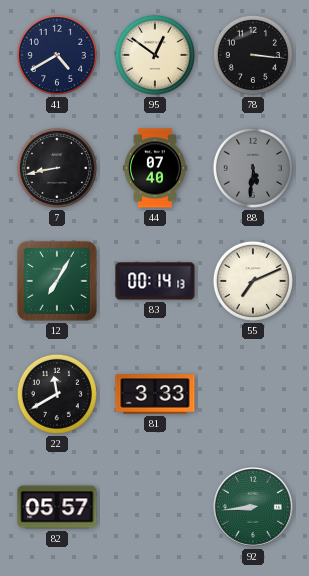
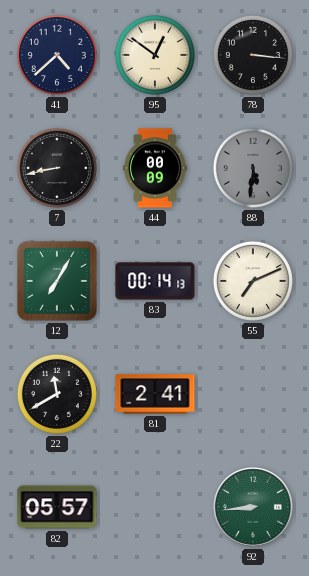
41: 4:40 -> 4:38
44: 07:40 -> 00:09
81: 3:33 -> 2:41
